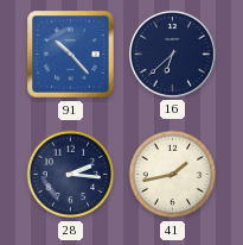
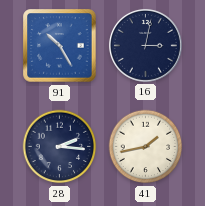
91: 10:23 -> 10:25
16: 6:38 -> 3:02
